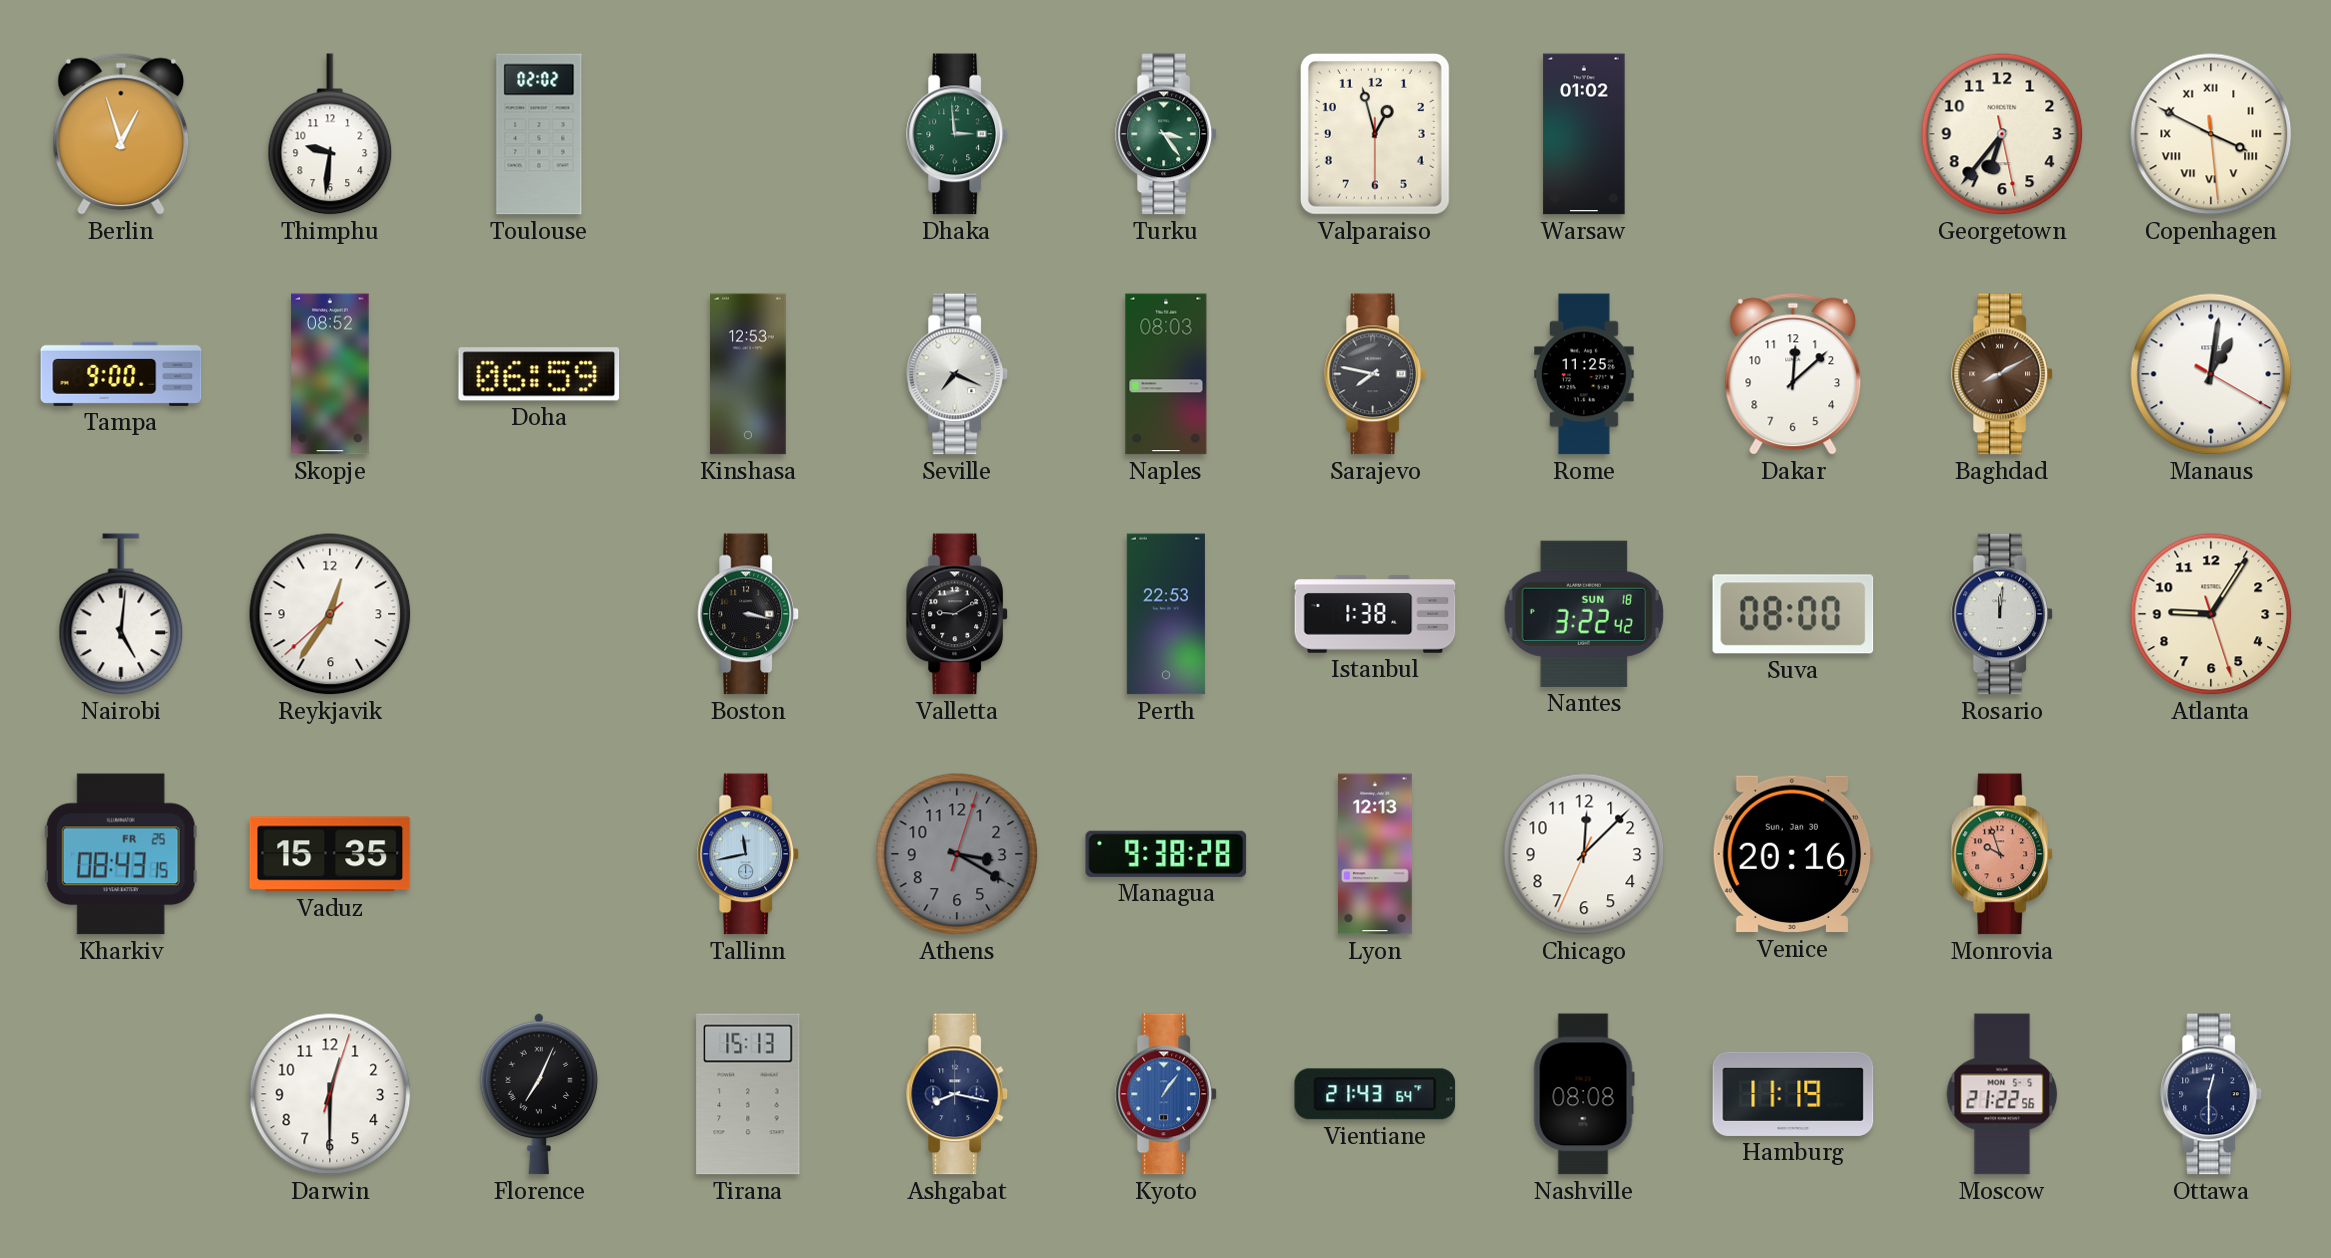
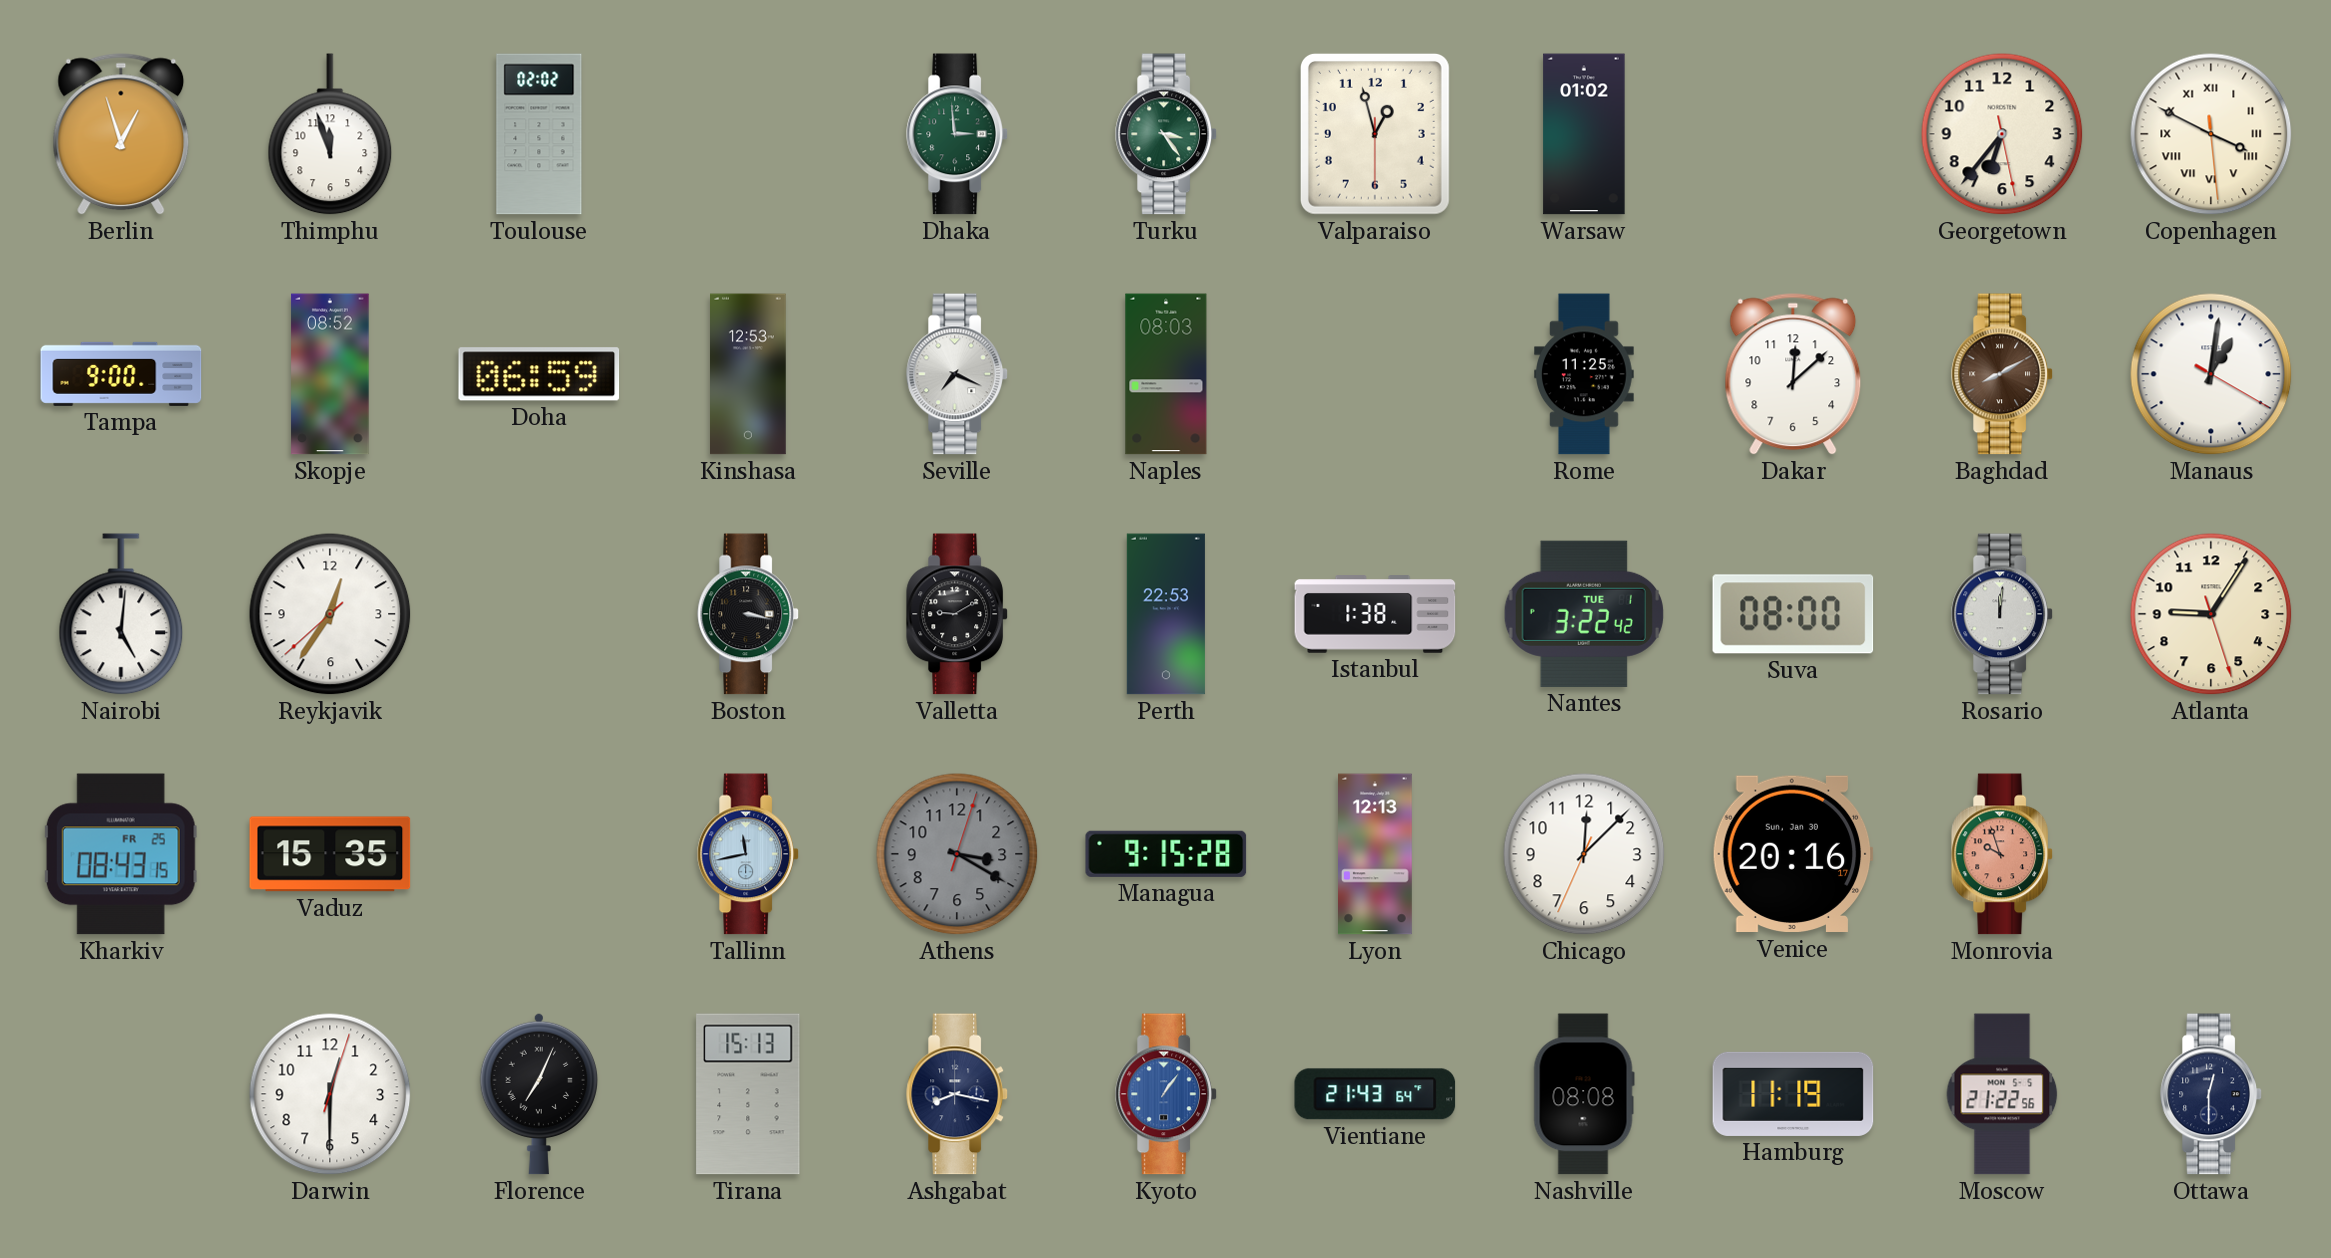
Thimphu: 9:31 -> 11:57
Sarajevo: 7:47 -> none
Nantes date: SUN 18 -> TUE 1
Managua: 9:38 -> 9:15
